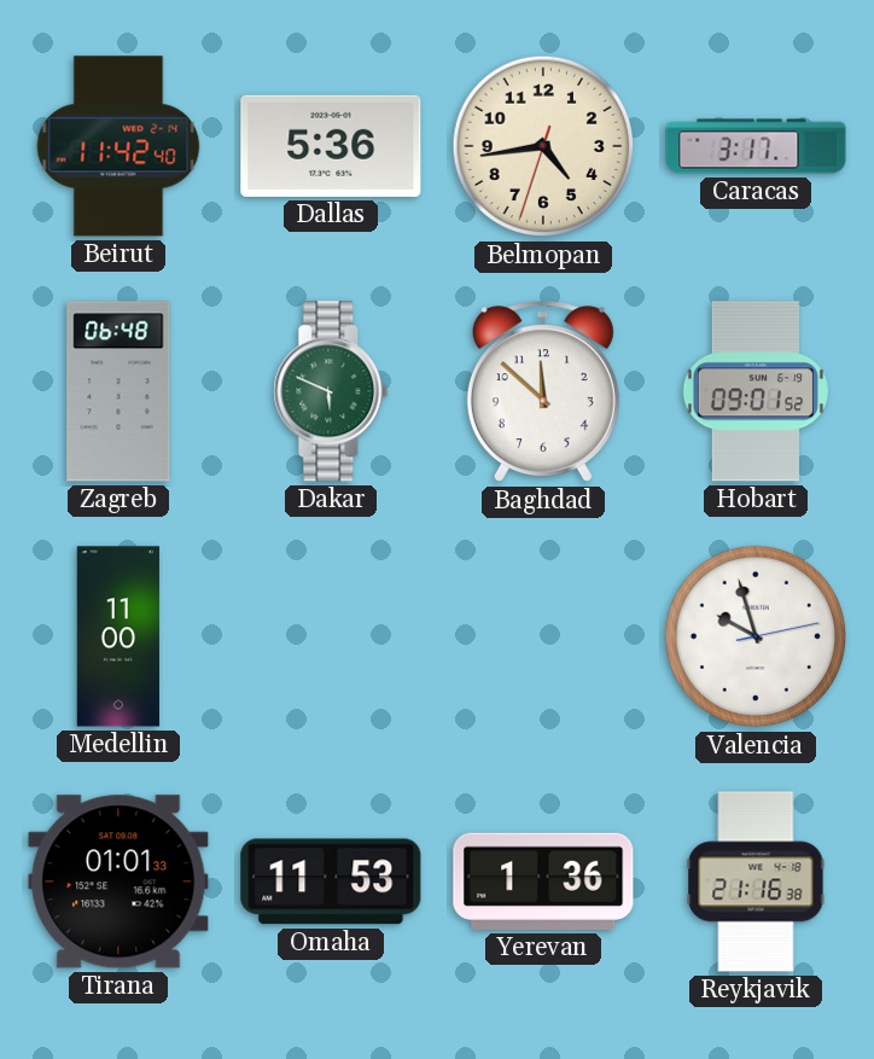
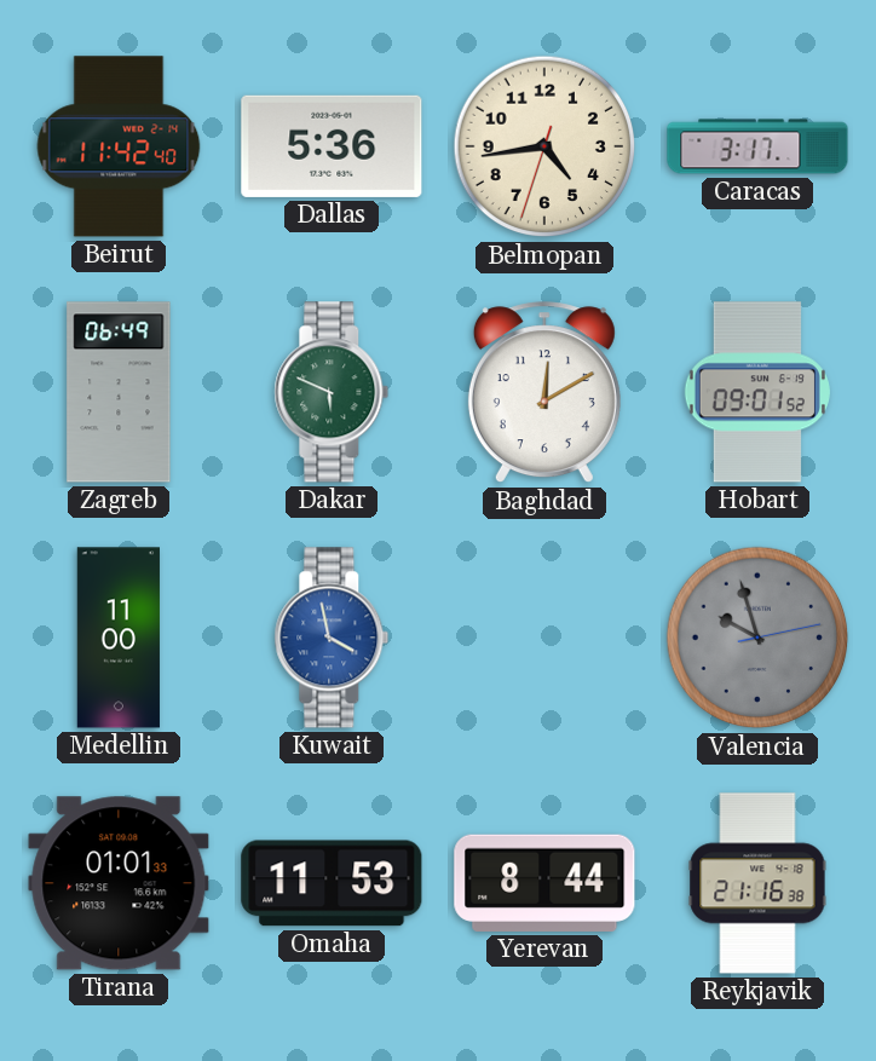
Zagreb: 06:48 -> 06:49
Baghdad: 11:52 -> 12:10
Kuwait: none -> 3:58
Valencia dial: white -> grey
Yerevan: 1:36 -> 8:44
